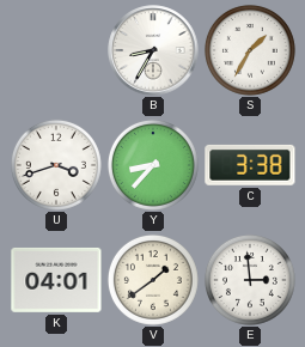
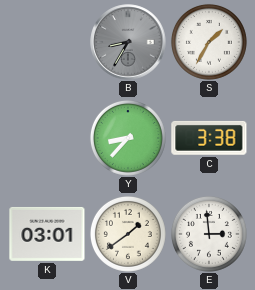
B dial: white -> grey
U: 3:42 -> none
K: 04:01 -> 03:01
